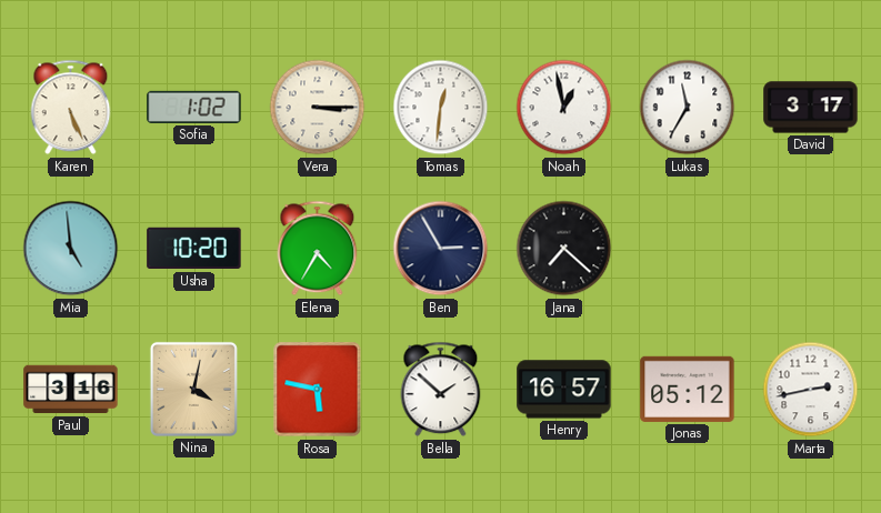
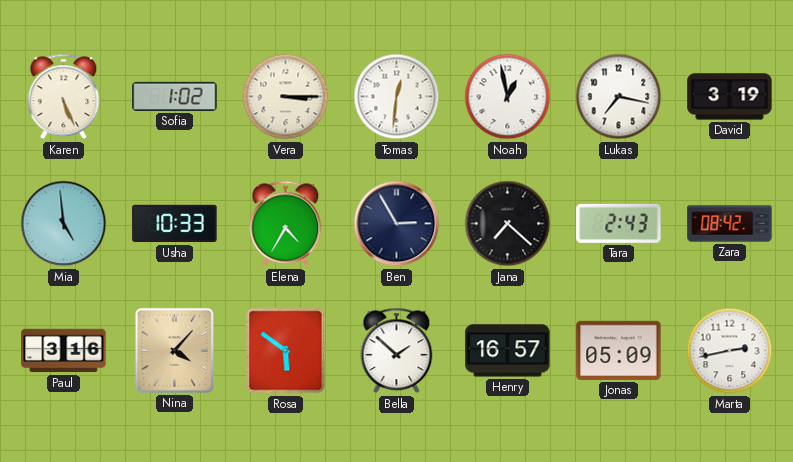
Lukas: 11:35 -> 7:17
David: 3:17 -> 3:19
Usha: 10:20 -> 10:33
Tara: none -> 2:43
Zara: none -> 08:42
Nina: 4:02 -> 4:07
Rosa: 5:47 -> 5:51
Jonas: 05:12 -> 05:09
